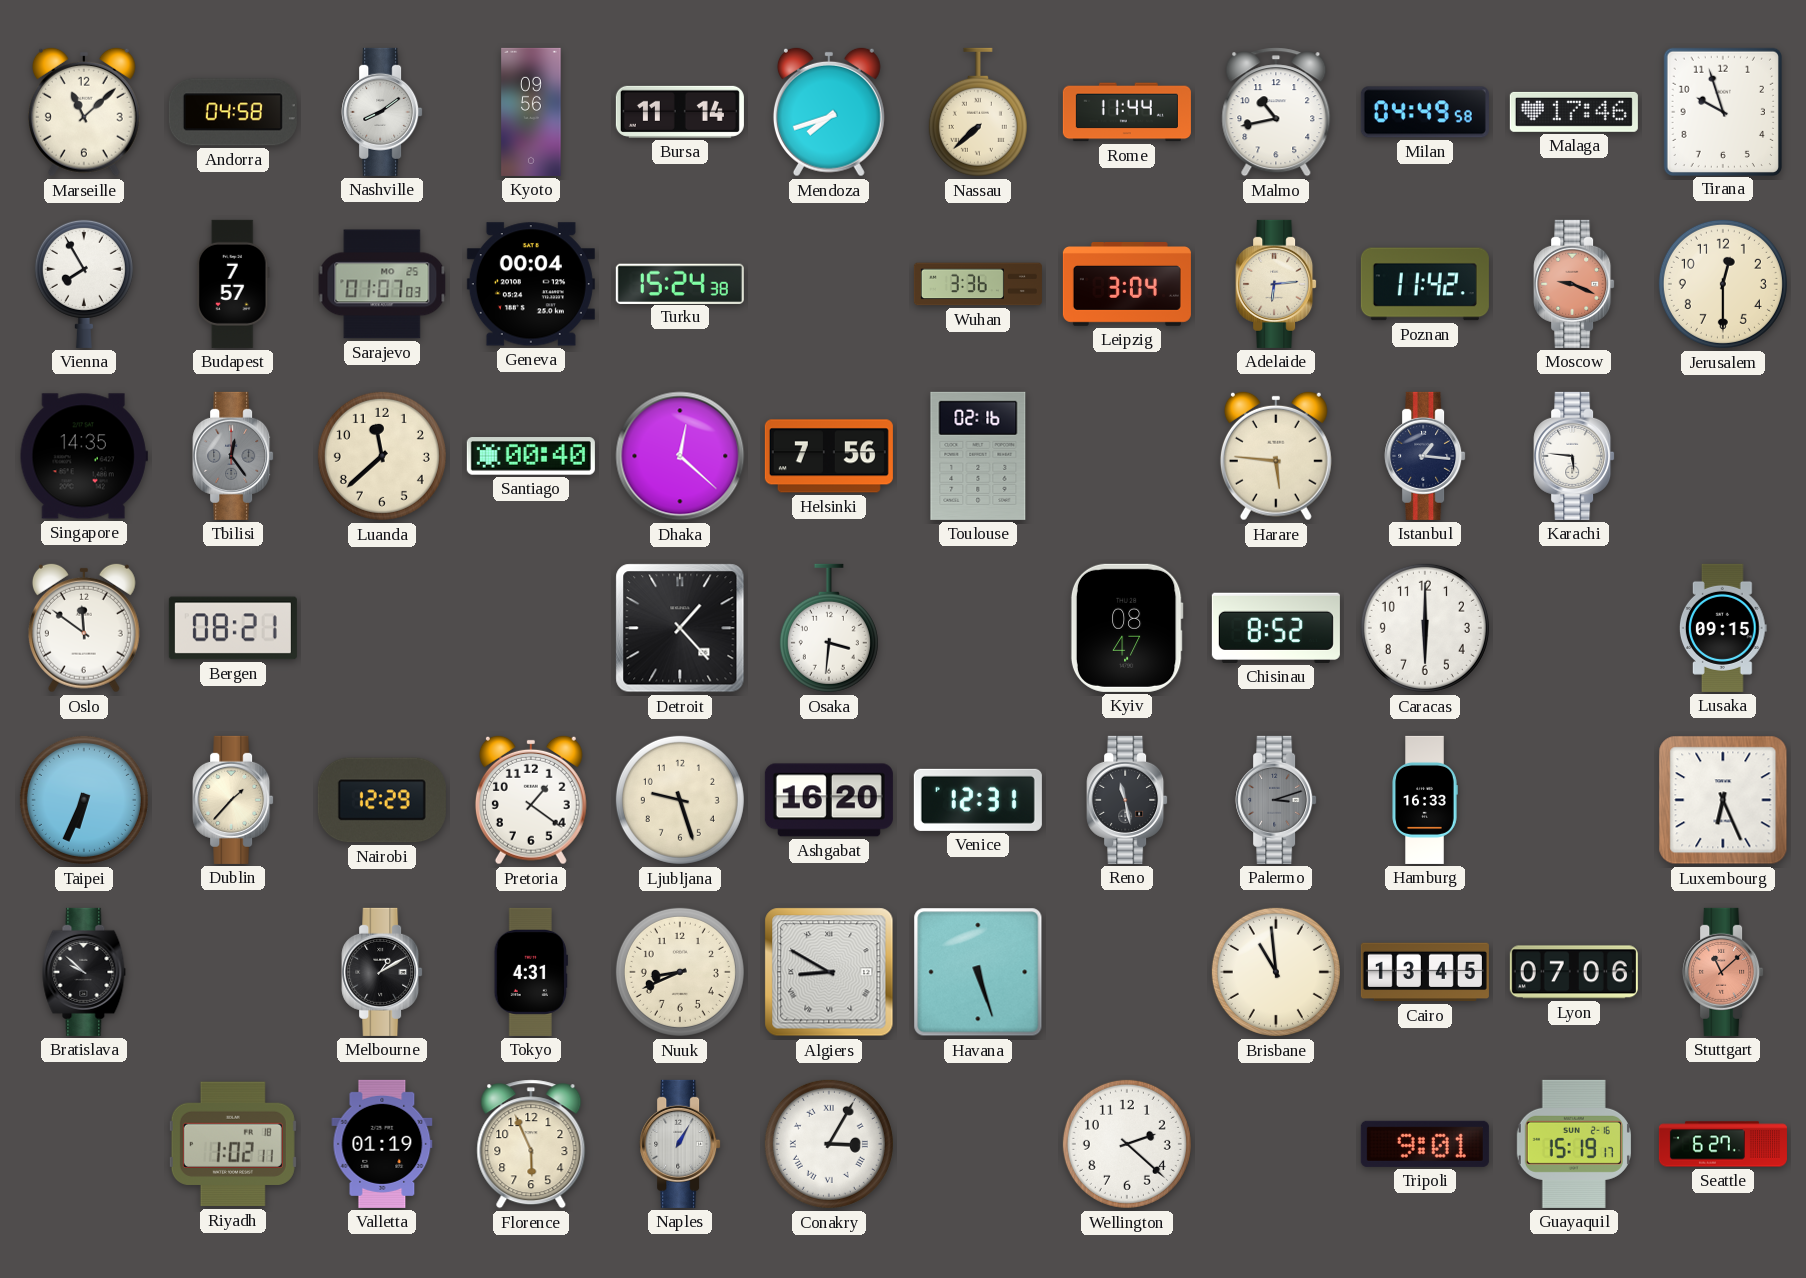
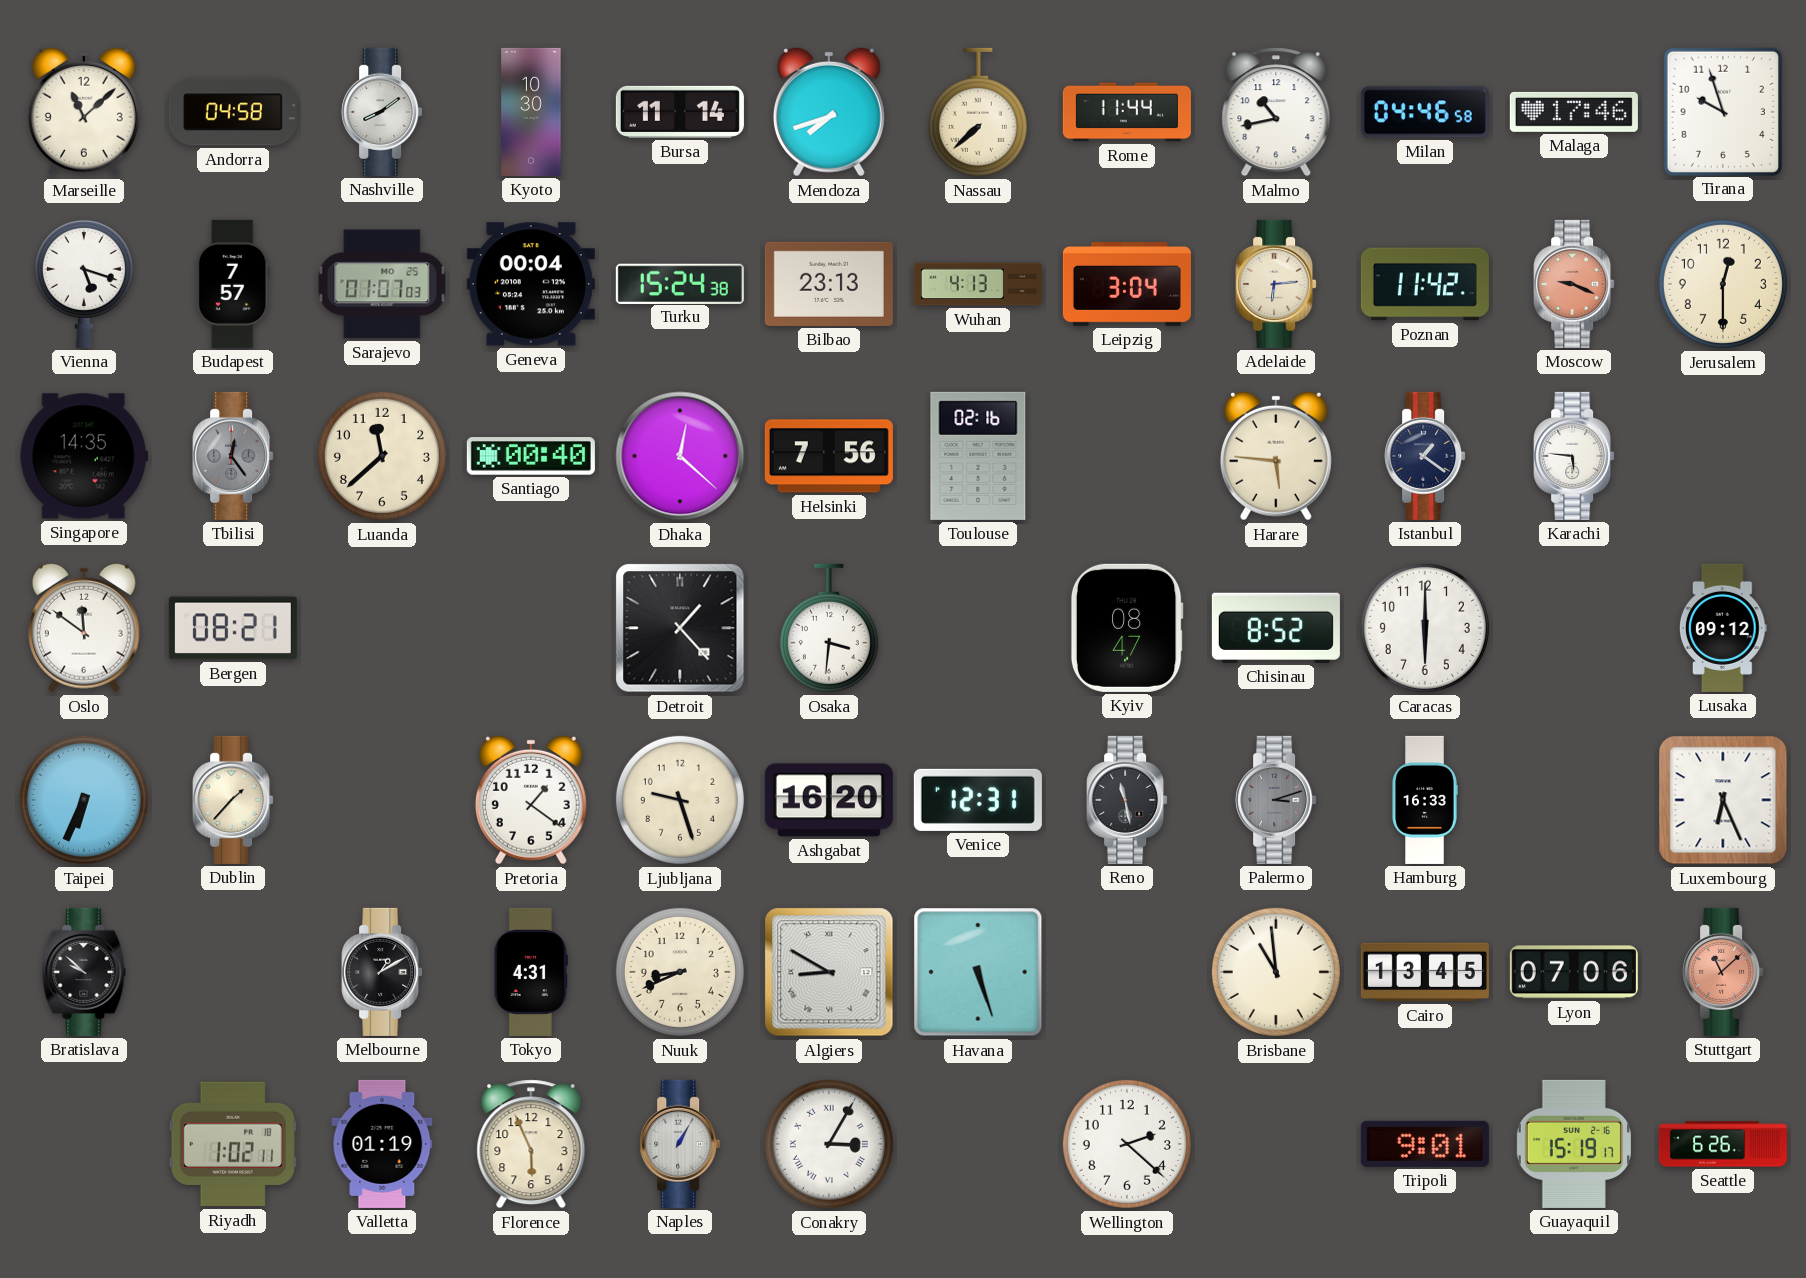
Kyoto: 09:56 -> 10:30
Milan: 04:49 -> 04:46
Vienna: 7:55 -> 5:18
Bilbao: none -> 23:13
Wuhan: 3:36 -> 4:13
Istanbul: 1:16 -> 1:21
Lusaka: 09:15 -> 09:12
Nairobi: 12:29 -> none
Seattle: 6:27 -> 6:26
